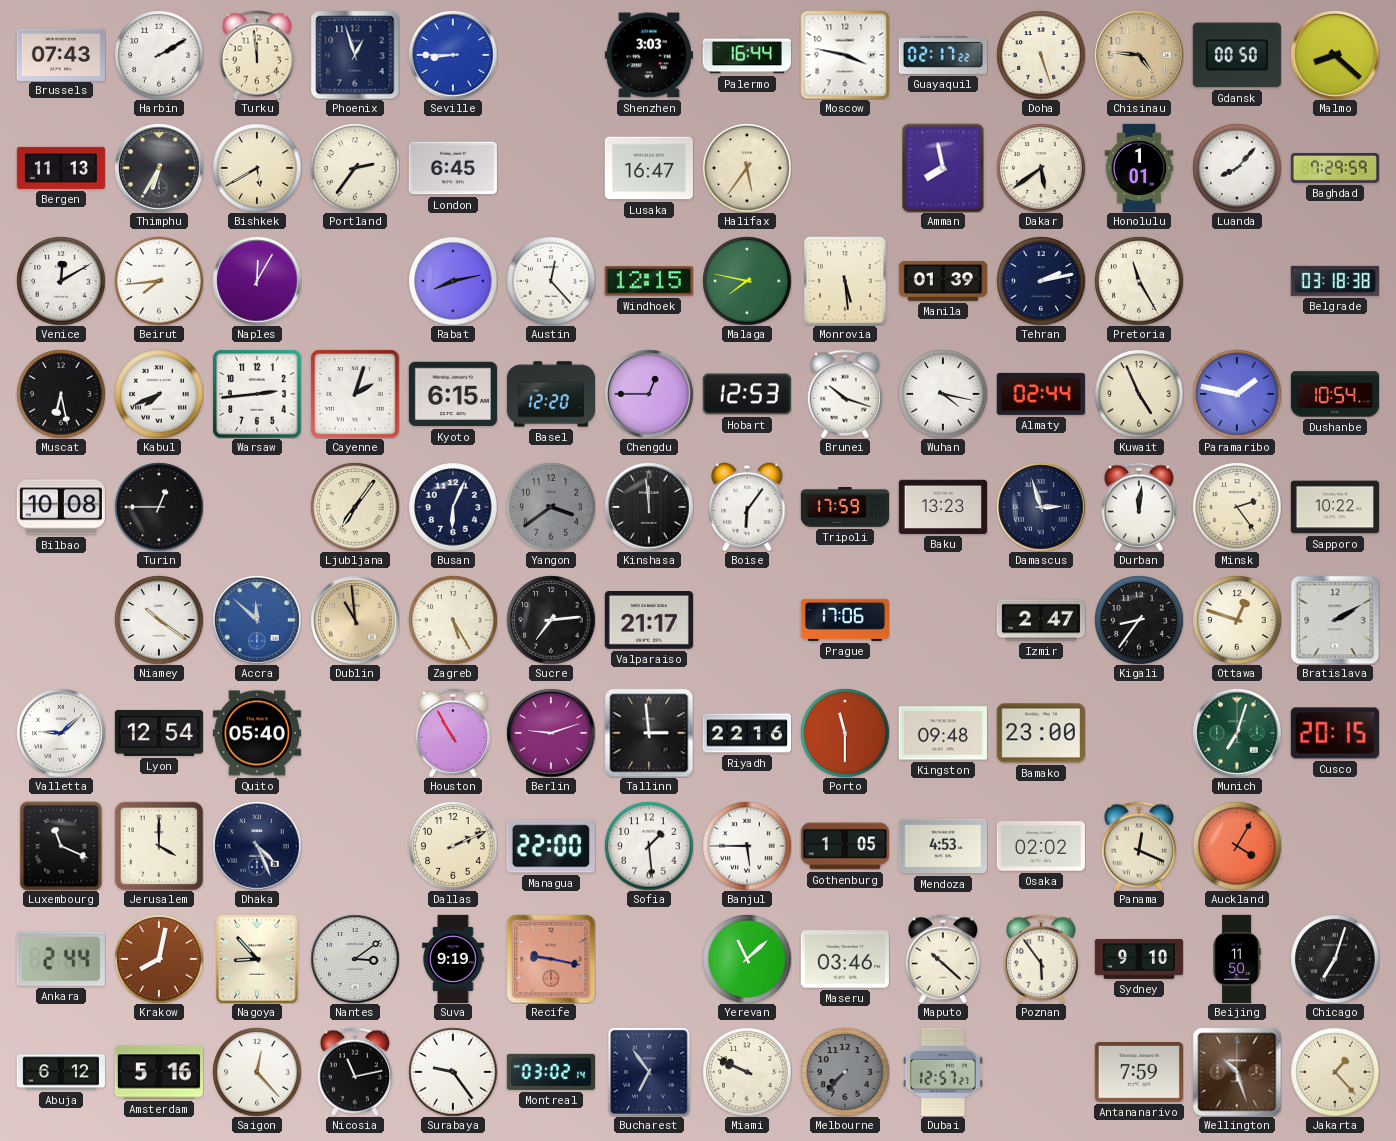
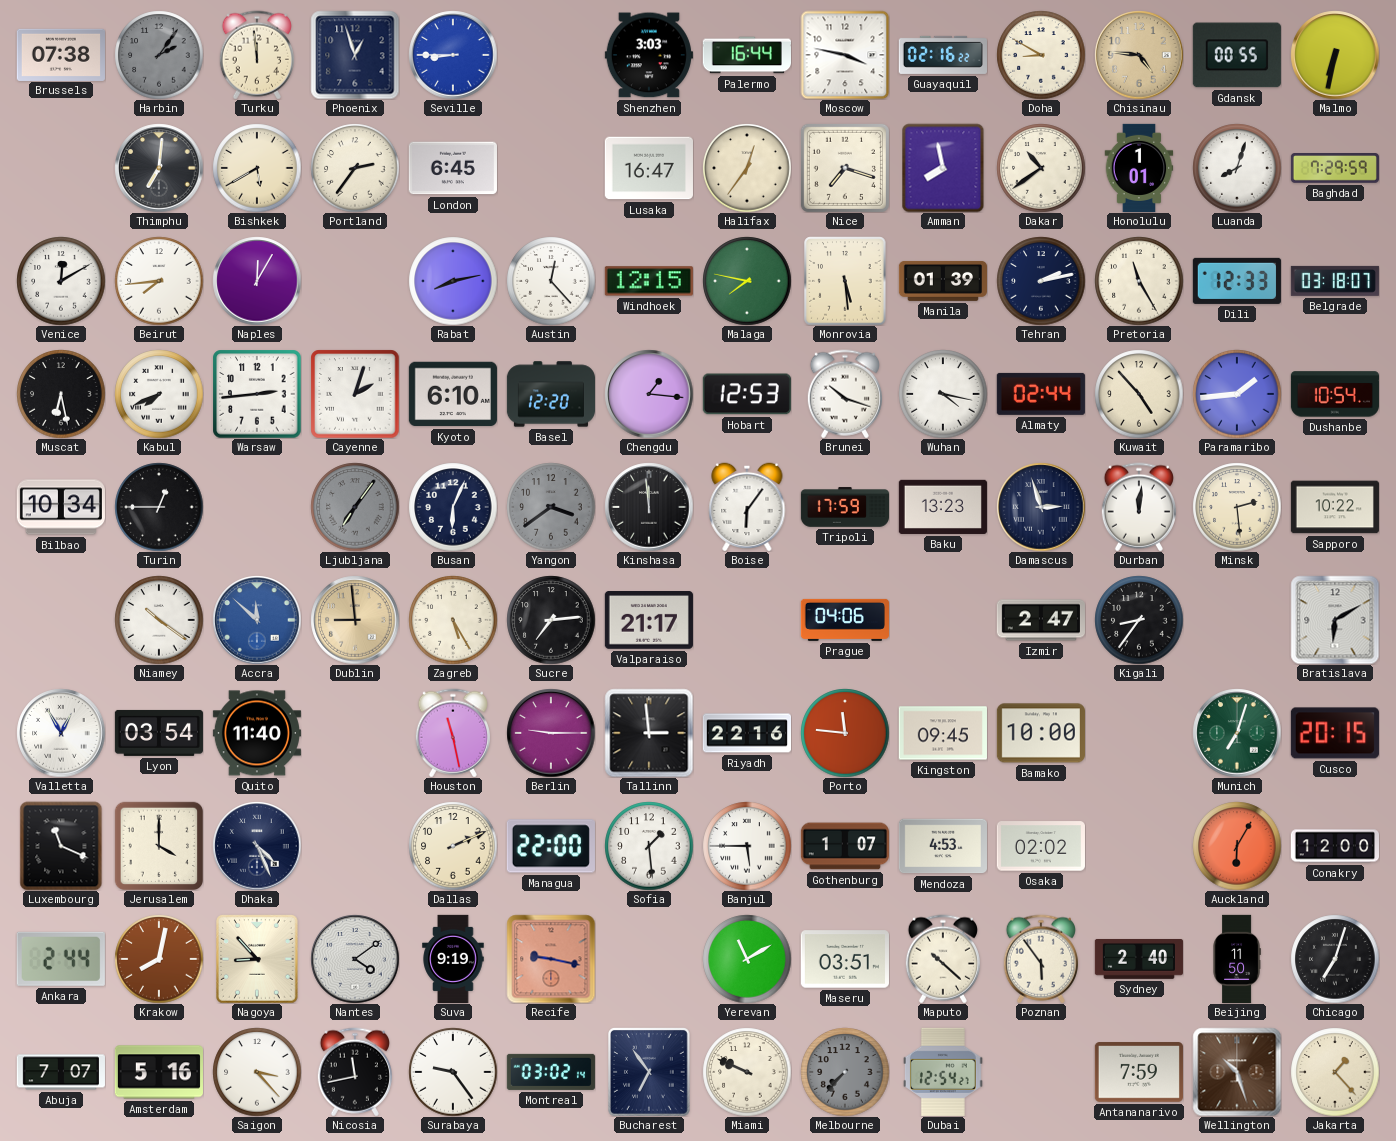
Brussels: 07:43 -> 07:38
Harbin: 2:10 -> 2:06
Harbin dial: white -> grey
Guayaquil: 02:17 -> 02:16
Doha: 5:27 -> 8:50
Gdansk: 00:50 -> 00:55
Malmo: 8:22 -> 6:32
Bergen: 11:13 -> none
Thimphu: 6:35 -> 7:01
Halifax: 5:36 -> 12:36
Nice: none -> 7:18
Dakar: 5:39 -> 10:39
Luanda: 8:07 -> 8:03
Dili: none -> 12:33
Belgrade: 03:18:38 -> 03:18:07
Kyoto: 6:15 -> 6:10
Chengdu: 12:45 -> 1:16
Kuwait: 4:56 -> 4:53
Paramaribo: 1:47 -> 1:44
Bilbao: 10:08 -> 10:34
Ljubljana dial: cream -> grey
Minsk: 2:24 -> 2:29
Dublin: 10:59 -> 8:59
Prague: 17:06 -> 04:06
Ottawa: 12:48 -> none
Bratislava: 2:10 -> 6:10
Valletta: 9:08 -> 12:55
Lyon: 12:54 -> 03:54
Quito: 05:40 -> 11:40
Houston: 10:55 -> 11:28
Berlin: 9:12 -> 9:15
Porto: 11:30 -> 11:46
Kingston: 09:48 -> 09:45
Bamako: 23:00 -> 10:00
Gothenburg: 1:05 -> 1:07
Panama: 12:19 -> none
Auckland: 4:05 -> 6:05
Conakry: none -> 12:00
Nantes: 3:09 -> 4:09
Yerevan: 11:08 -> 11:10
Maseru: 03:46 -> 03:51
Sydney: 9:10 -> 2:40
Abuja: 6:12 -> 7:07
Saigon: 12:23 -> 3:23
Nicosia: 11:13 -> 11:43
Dubai: 12:57 -> 12:54
